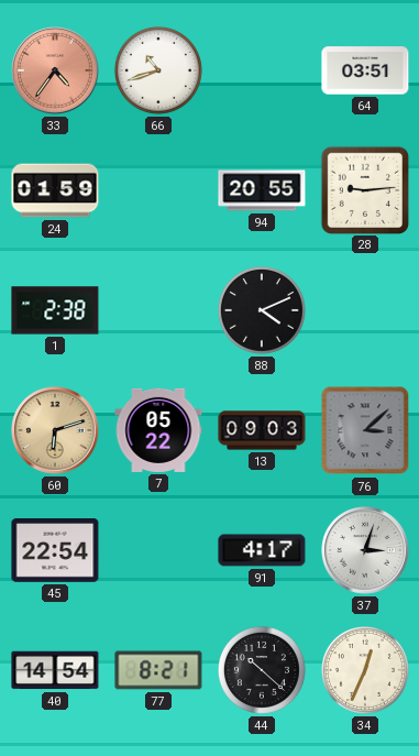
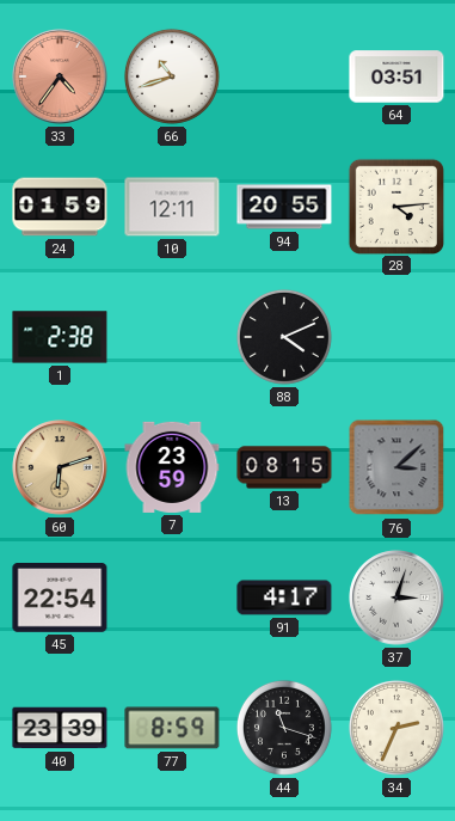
10: none -> 12:11
28: 9:14 -> 4:14
7: 05:22 -> 23:59
13: 09:03 -> 08:15
40: 14:54 -> 23:39
77: 8:21 -> 8:59
44: 10:22 -> 11:18
34: 12:34 -> 2:34
